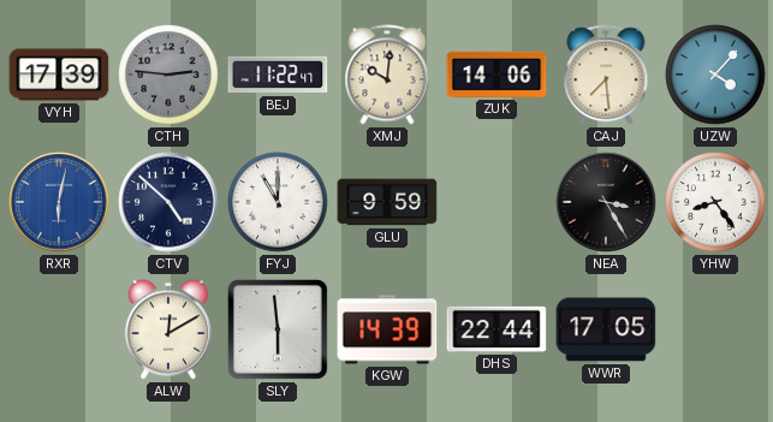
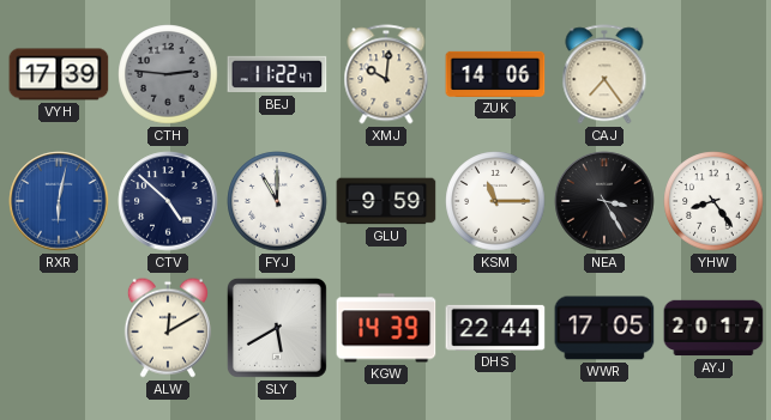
CAJ: 7:29 -> 7:24
UZW: 4:07 -> none
KSM: none -> 11:15
SLY: 5:59 -> 5:40
AYJ: none -> 20:17
